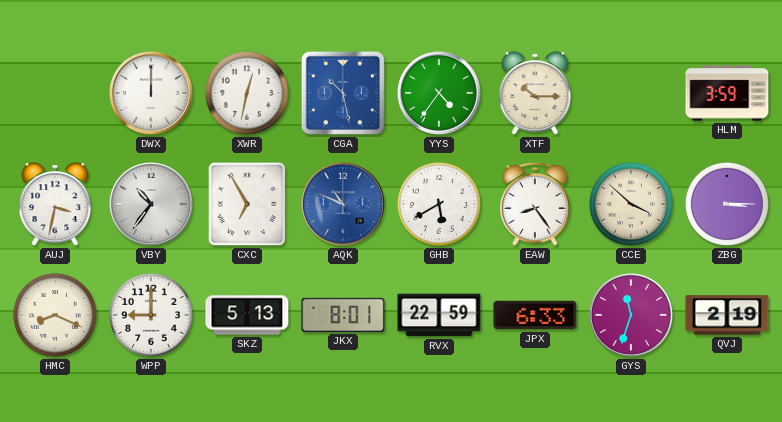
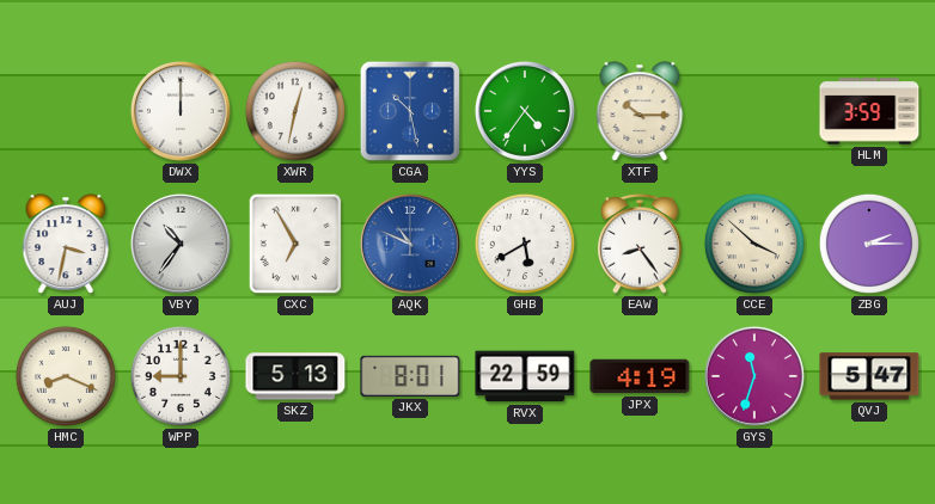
ZBG: 3:15 -> 2:15
JPX: 6:33 -> 4:19
QVJ: 2:19 -> 5:47
